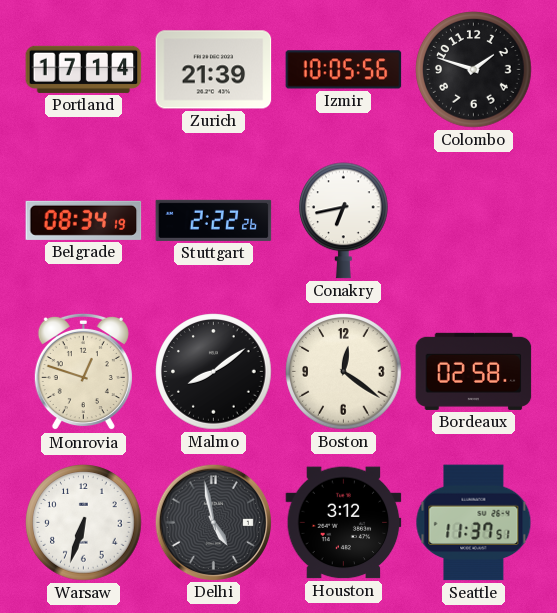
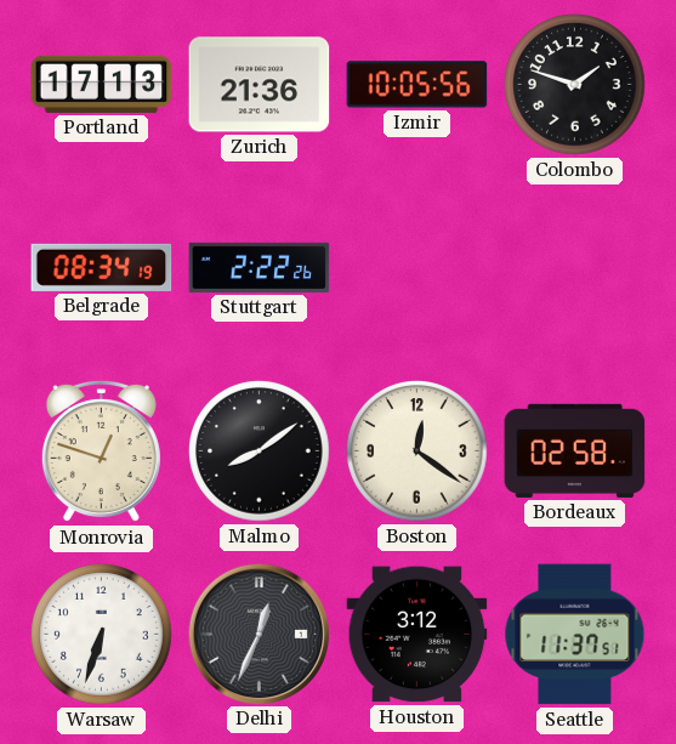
Portland: 17:14 -> 17:13
Zurich: 21:39 -> 21:36
Conakry: 6:43 -> none
Delhi: 4:58 -> 12:34
